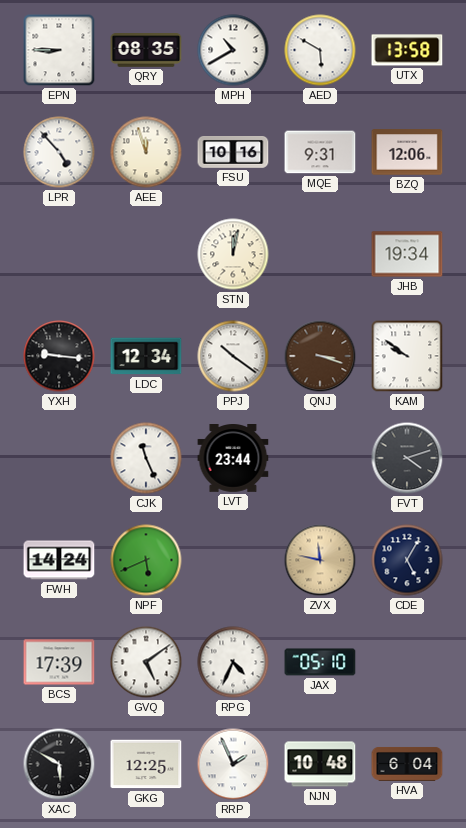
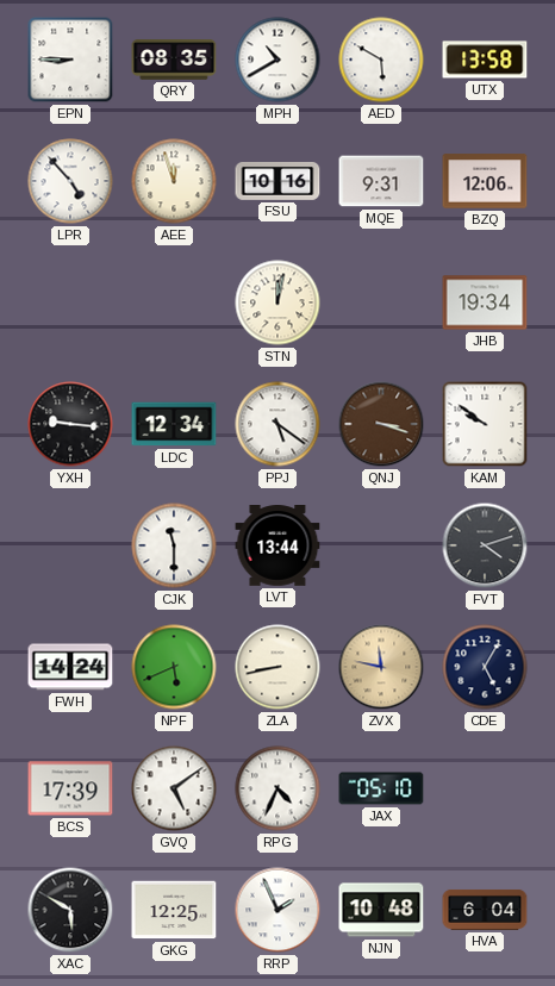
PPJ: 10:21 -> 5:21
CJK: 11:26 -> 11:30
LVT: 23:44 -> 13:44
ZLA: none -> 8:43
